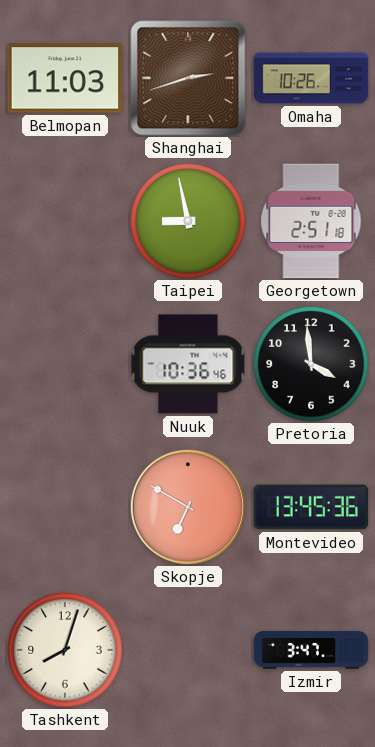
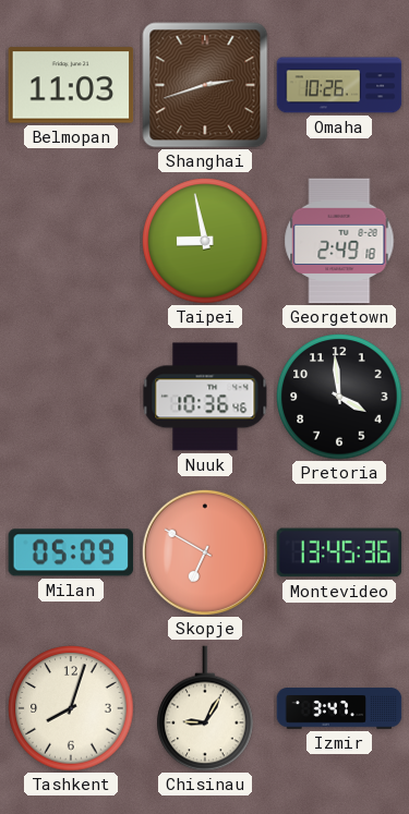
Georgetown: 2:51 -> 2:49
Milan: none -> 05:09
Chisinau: none -> 9:05
